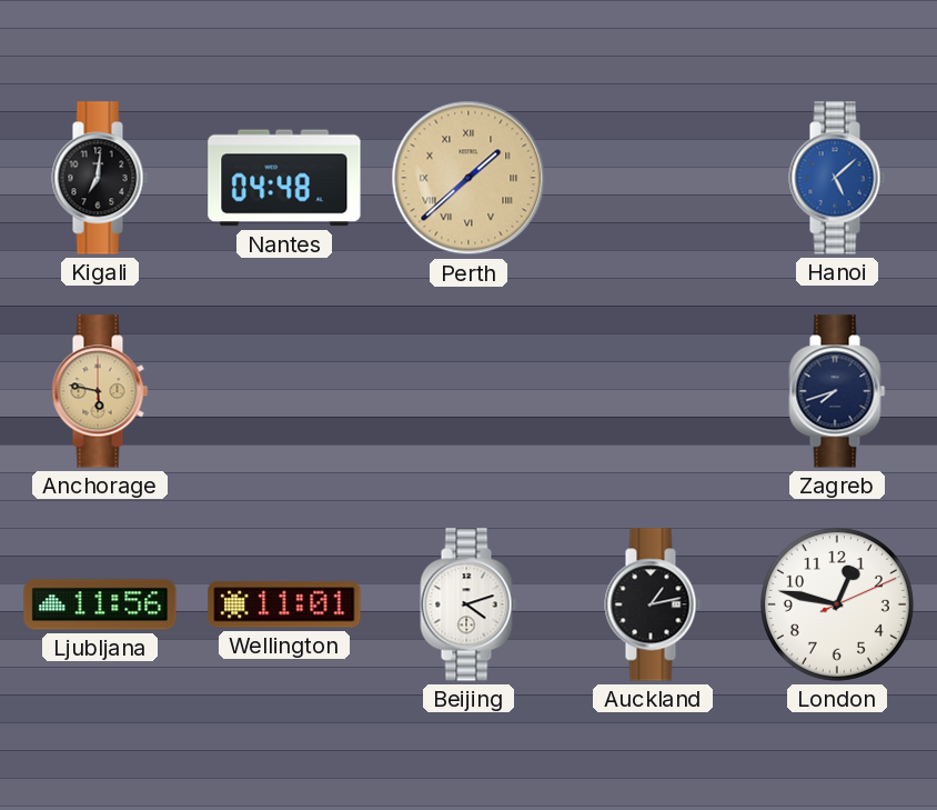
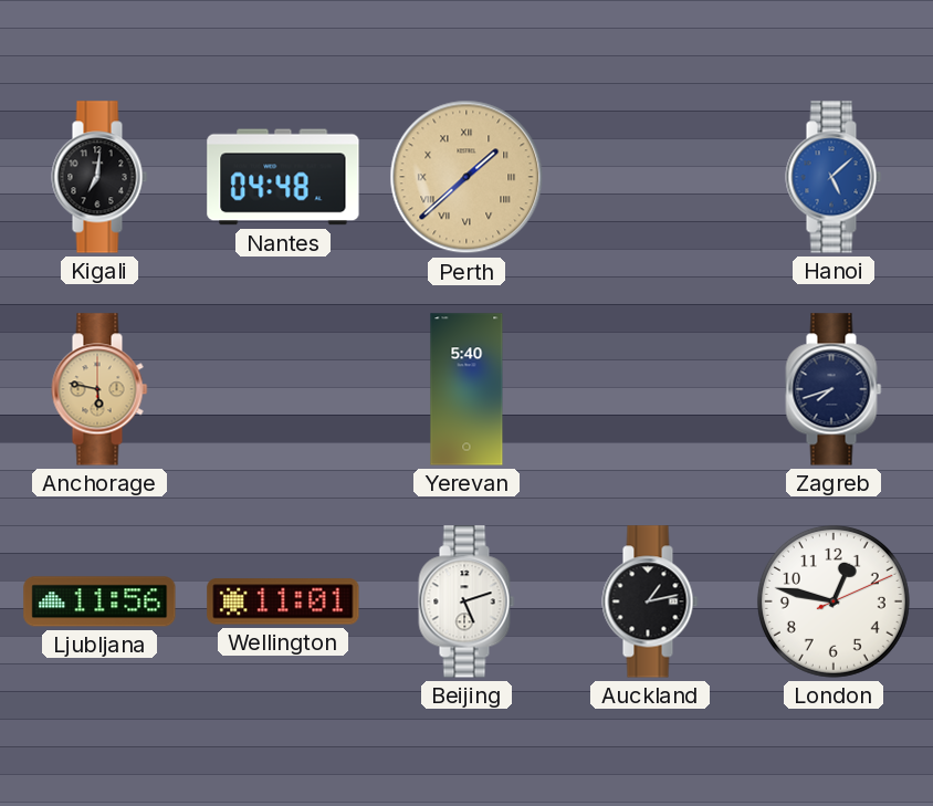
Yerevan: none -> 5:40
Beijing: 4:12 -> 5:12
